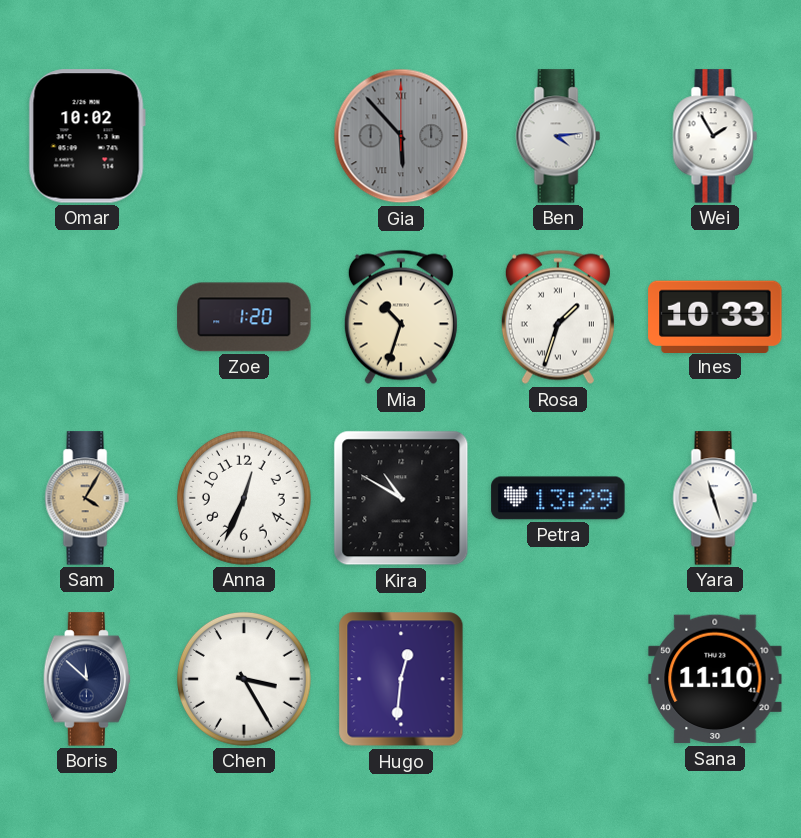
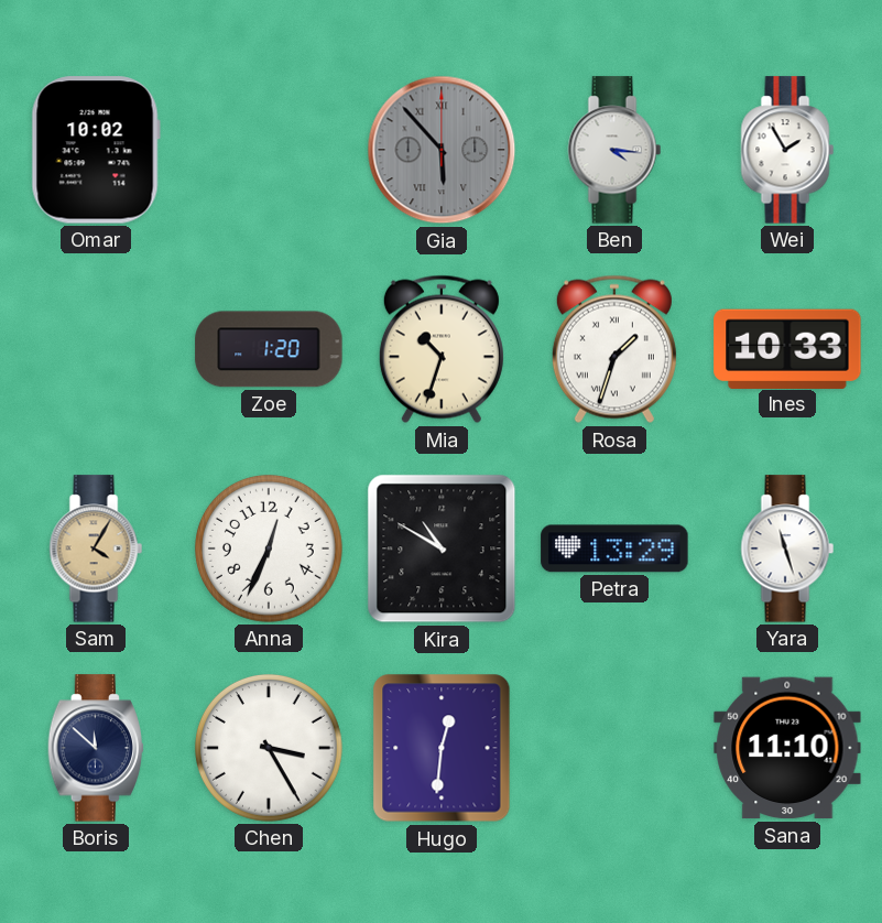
Ben: 4:14 -> 4:16
